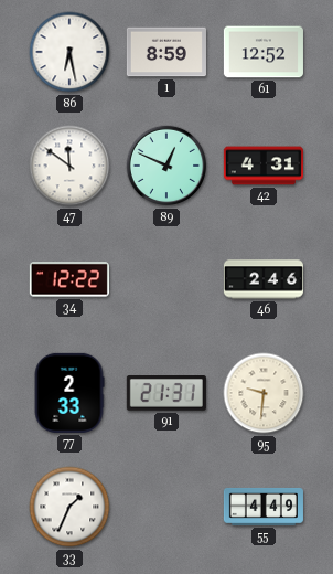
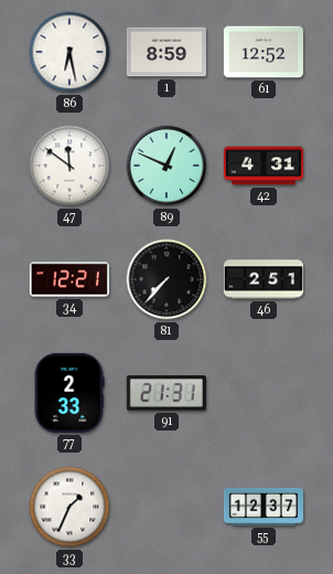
34: 12:22 -> 12:21
81: none -> 7:37
46: 2:46 -> 2:51
95: 9:31 -> none
55: 4:49 -> 12:37
